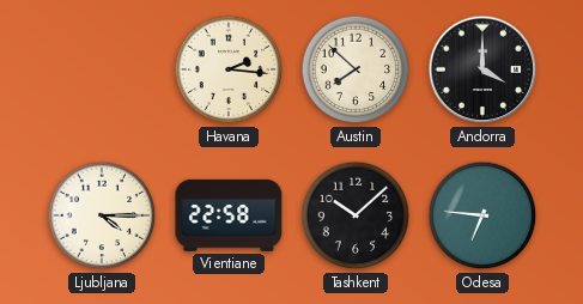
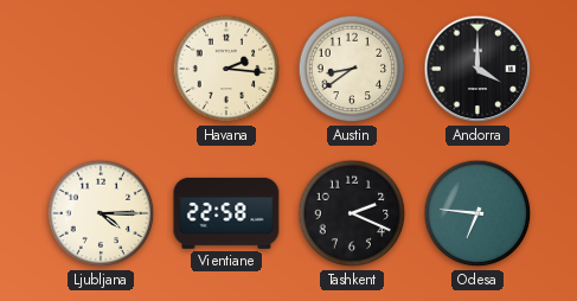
Austin: 7:52 -> 8:39
Tashkent: 10:08 -> 2:19
